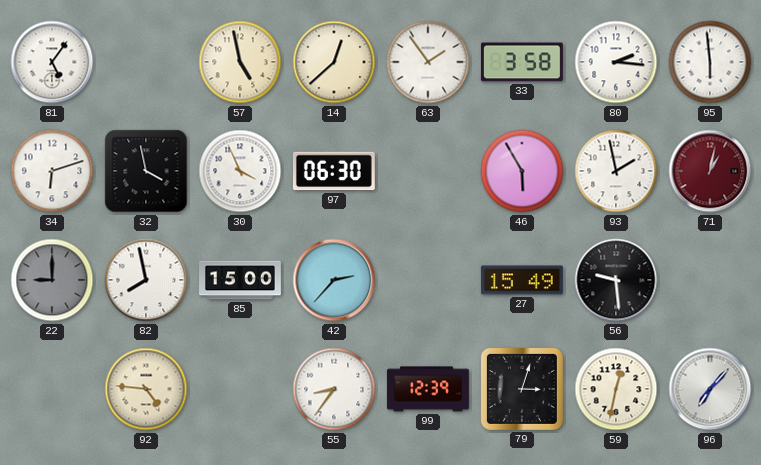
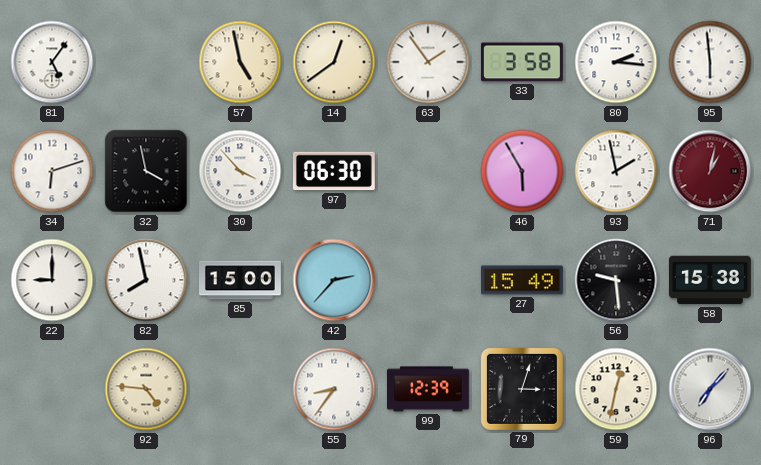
14: 12:38 -> 12:39
30: 3:56 -> 3:53
22 dial: grey -> white
58: none -> 15:38
